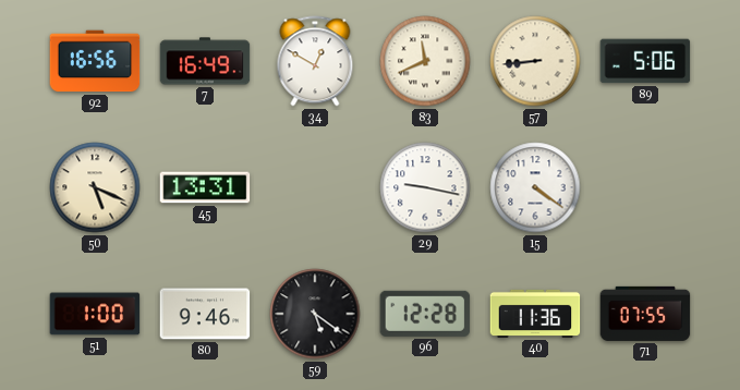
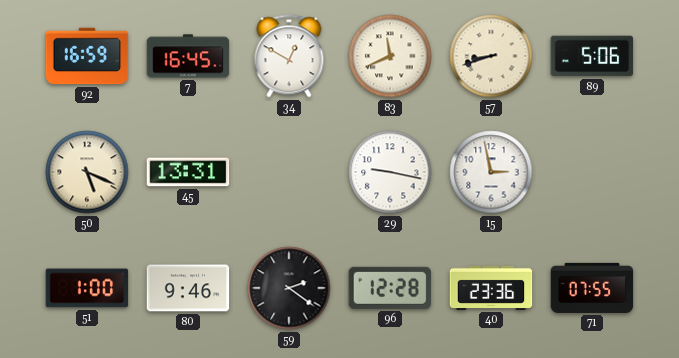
92: 16:56 -> 16:59
7: 16:49 -> 16:45
57: 8:44 -> 8:42
15: 4:21 -> 2:58
59: 5:21 -> 2:21
40: 11:36 -> 23:36
